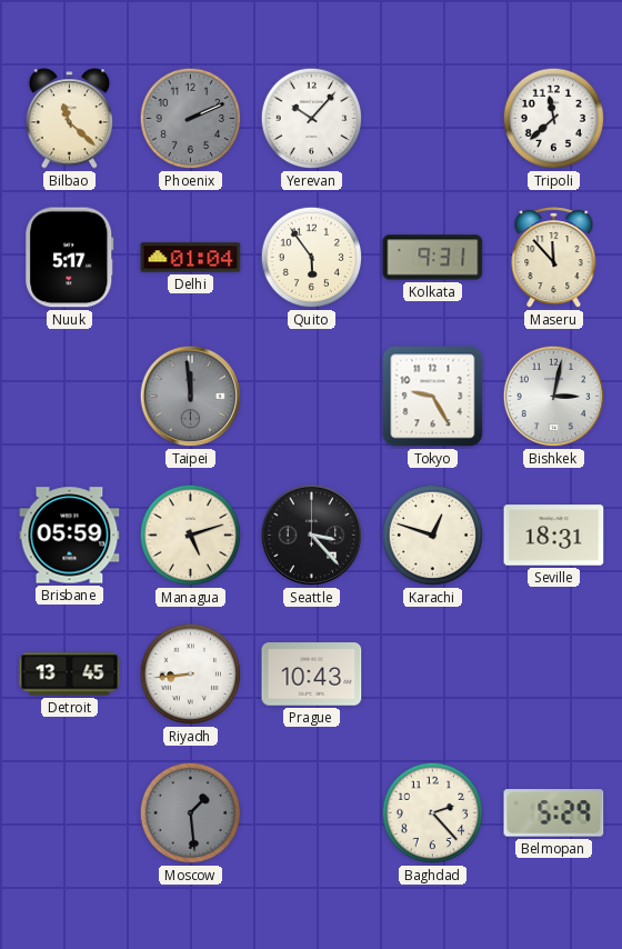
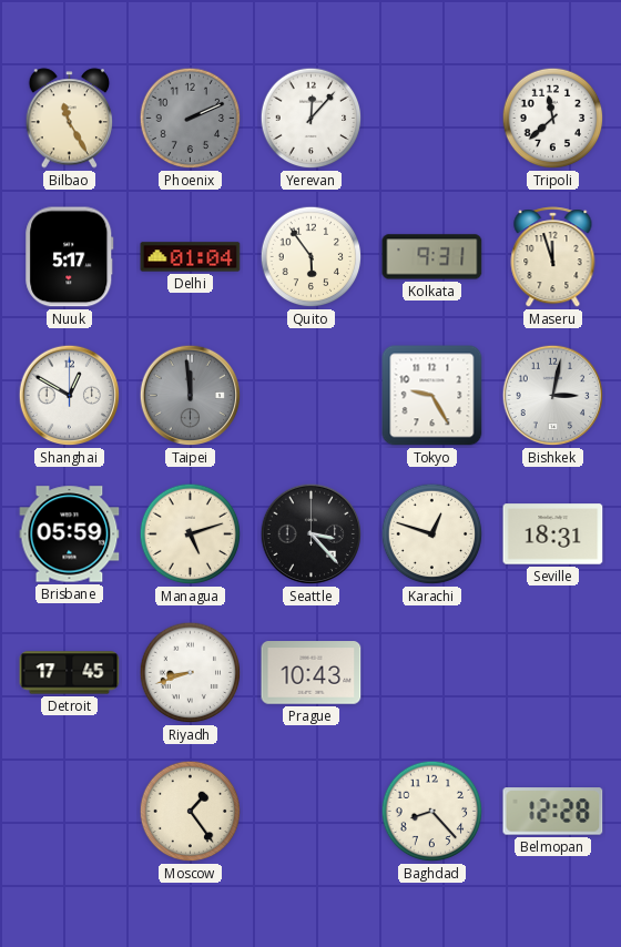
Bilbao: 11:22 -> 11:25
Yerevan: 10:07 -> 12:07
Maseru: 11:53 -> 11:57
Shanghai: none -> 12:50
Detroit: 13:45 -> 17:45
Riyadh: 8:44 -> 8:42
Moscow: 1:29 -> 1:24
Moscow dial: grey -> cream
Baghdad: 2:23 -> 8:23
Belmopan: 5:29 -> 12:28
